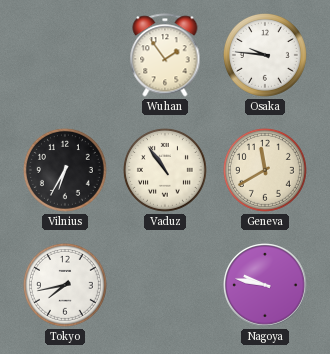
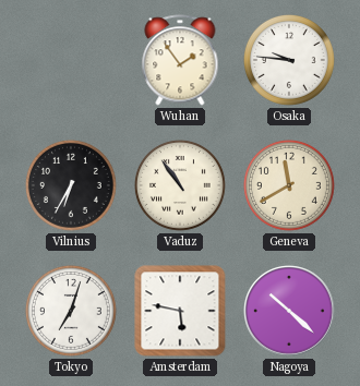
Tokyo: 7:43 -> 7:03
Amsterdam: none -> 5:47
Nagoya: 9:47 -> 10:22
